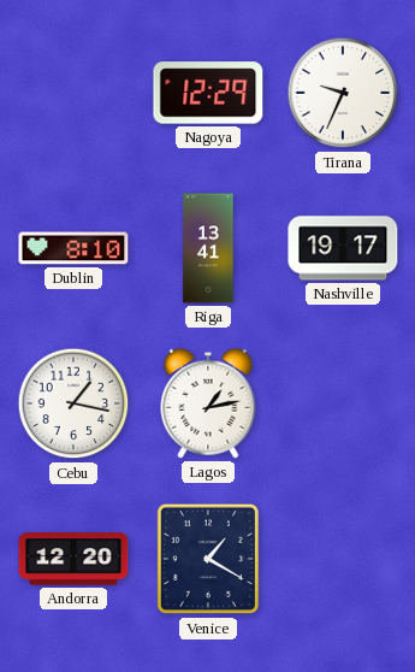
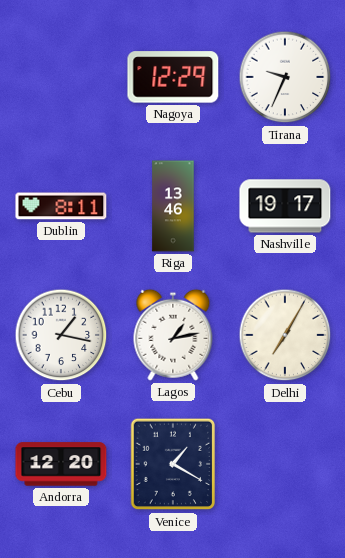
Dublin: 8:10 -> 8:11
Riga: 13:41 -> 13:46
Delhi: none -> 7:05
